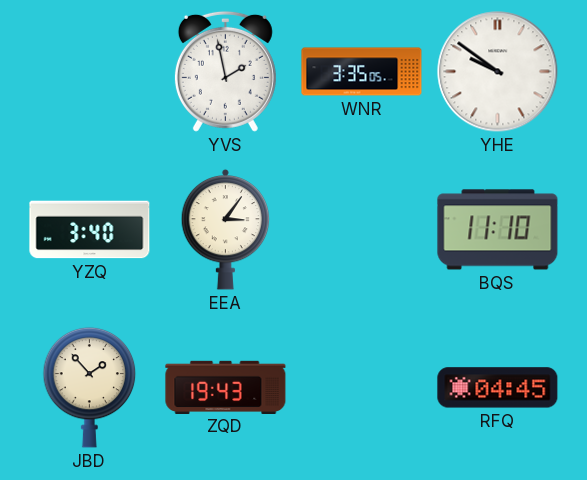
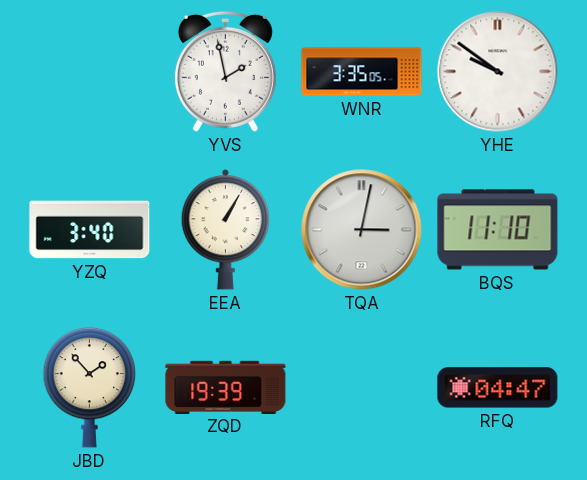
EEA: 3:06 -> 1:05
TQA: none -> 3:02
ZQD: 19:43 -> 19:39
RFQ: 04:45 -> 04:47
